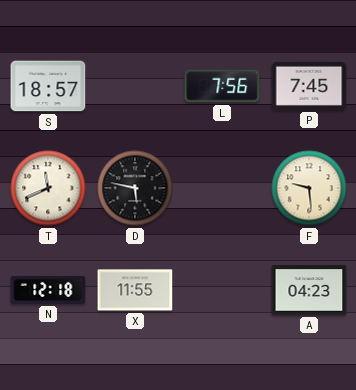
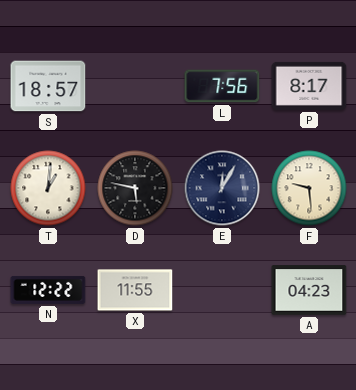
P: 7:45 -> 8:17
T: 11:41 -> 1:01
E: none -> 12:05
N: 12:18 -> 12:22
